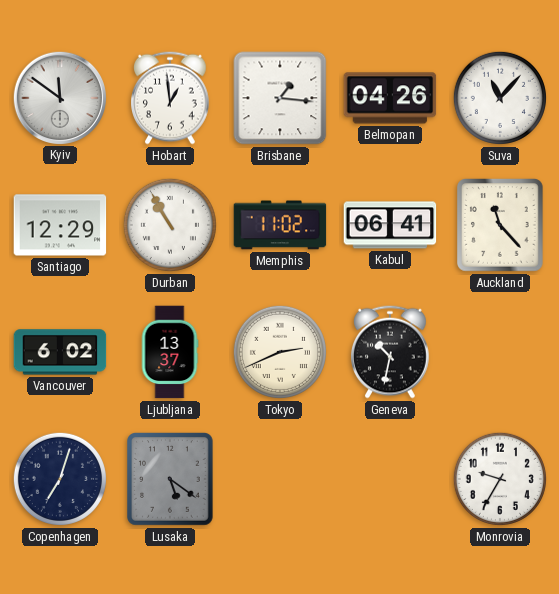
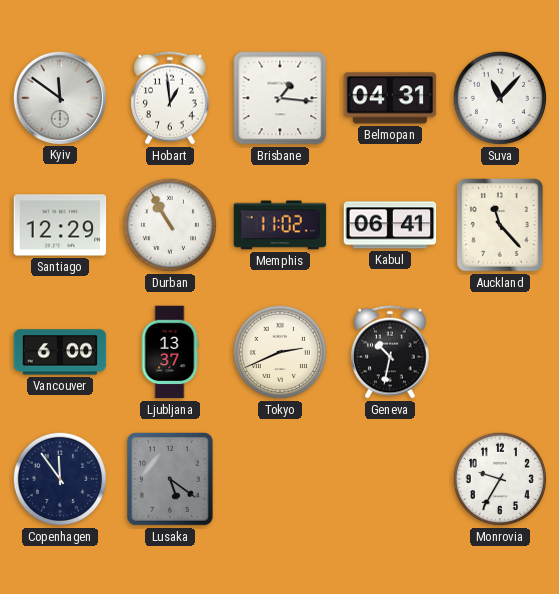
Belmopan: 04:26 -> 04:31
Vancouver: 6:02 -> 6:00
Copenhagen: 7:03 -> 11:54
